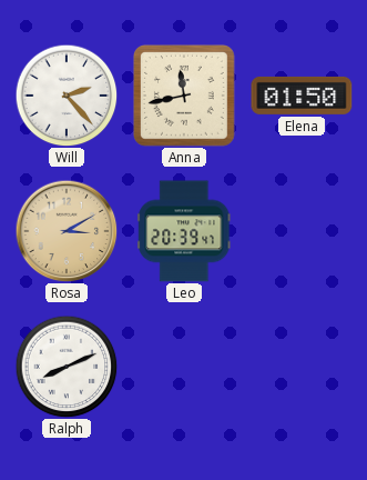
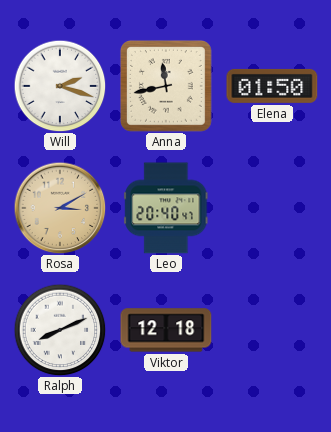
Will: 2:23 -> 2:18
Leo: 20:39 -> 20:40
Viktor: none -> 12:18
